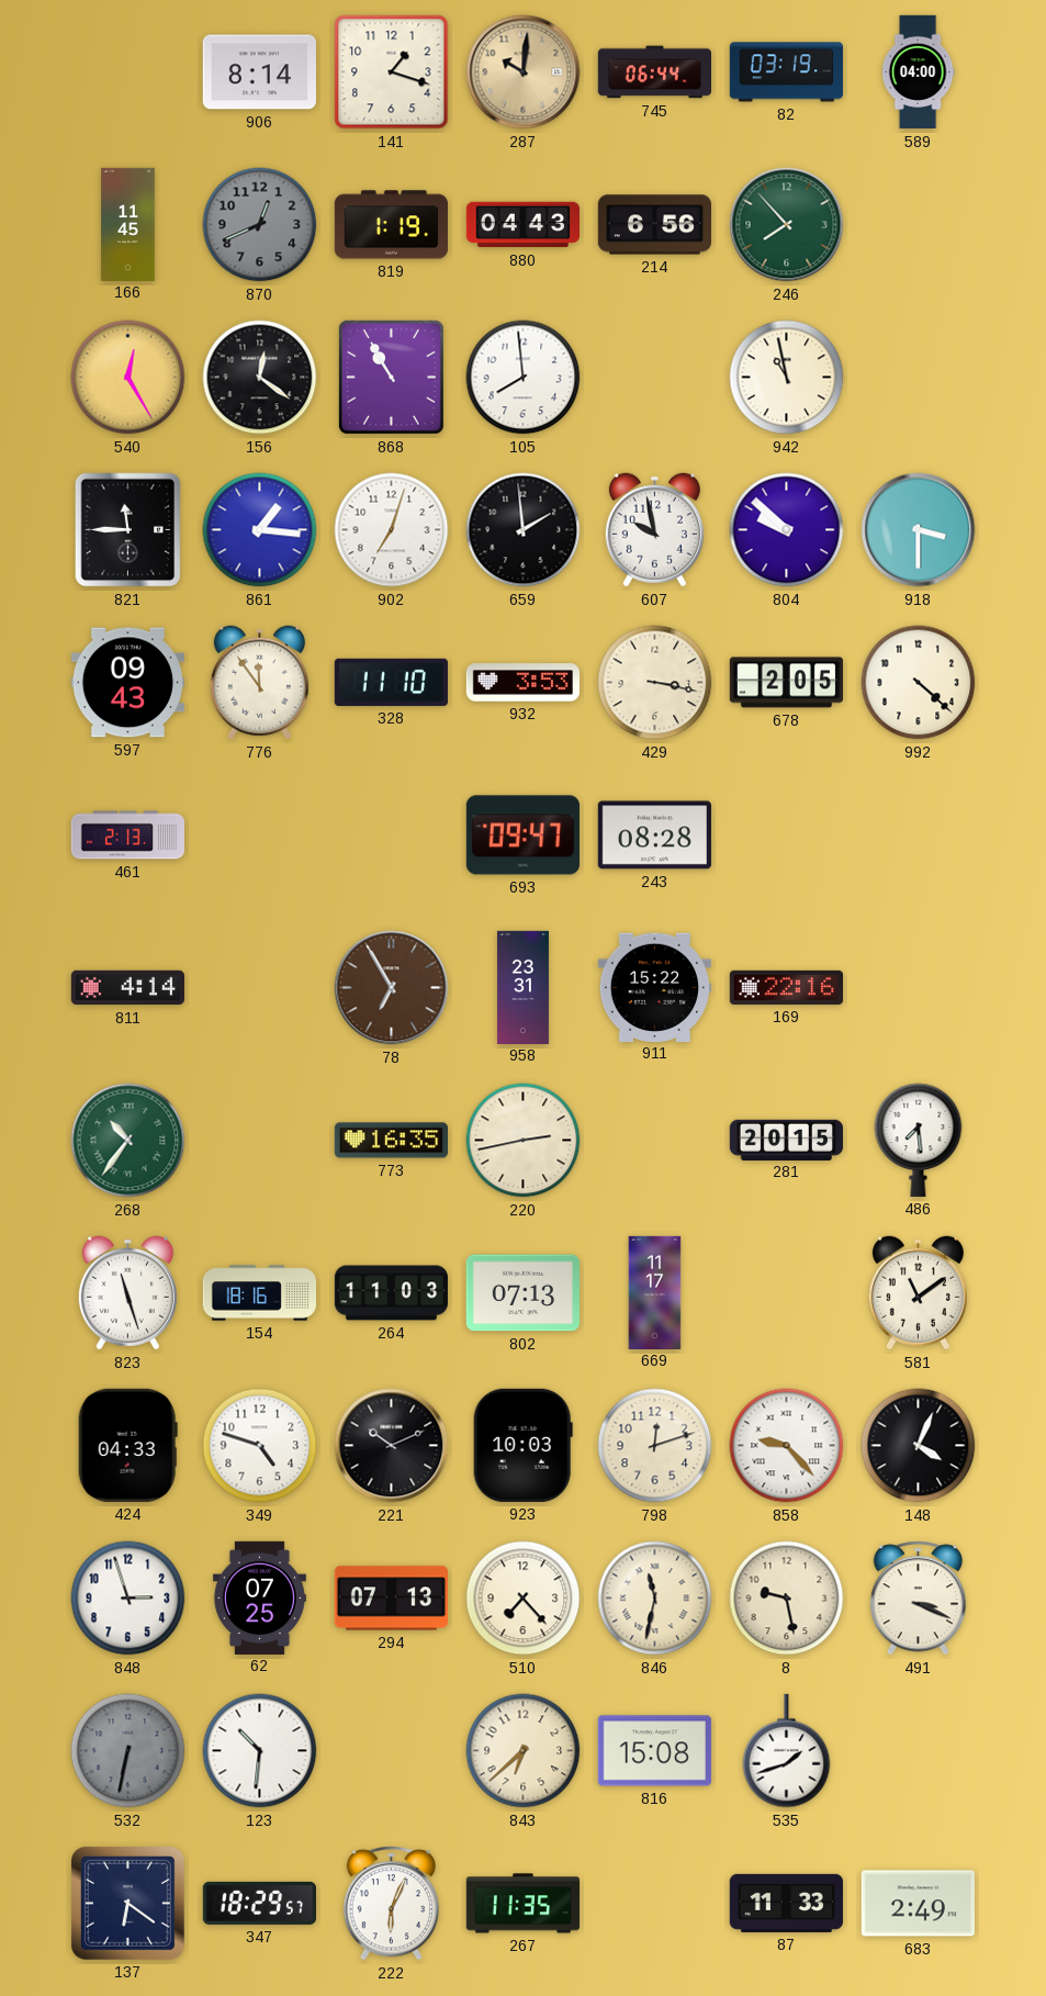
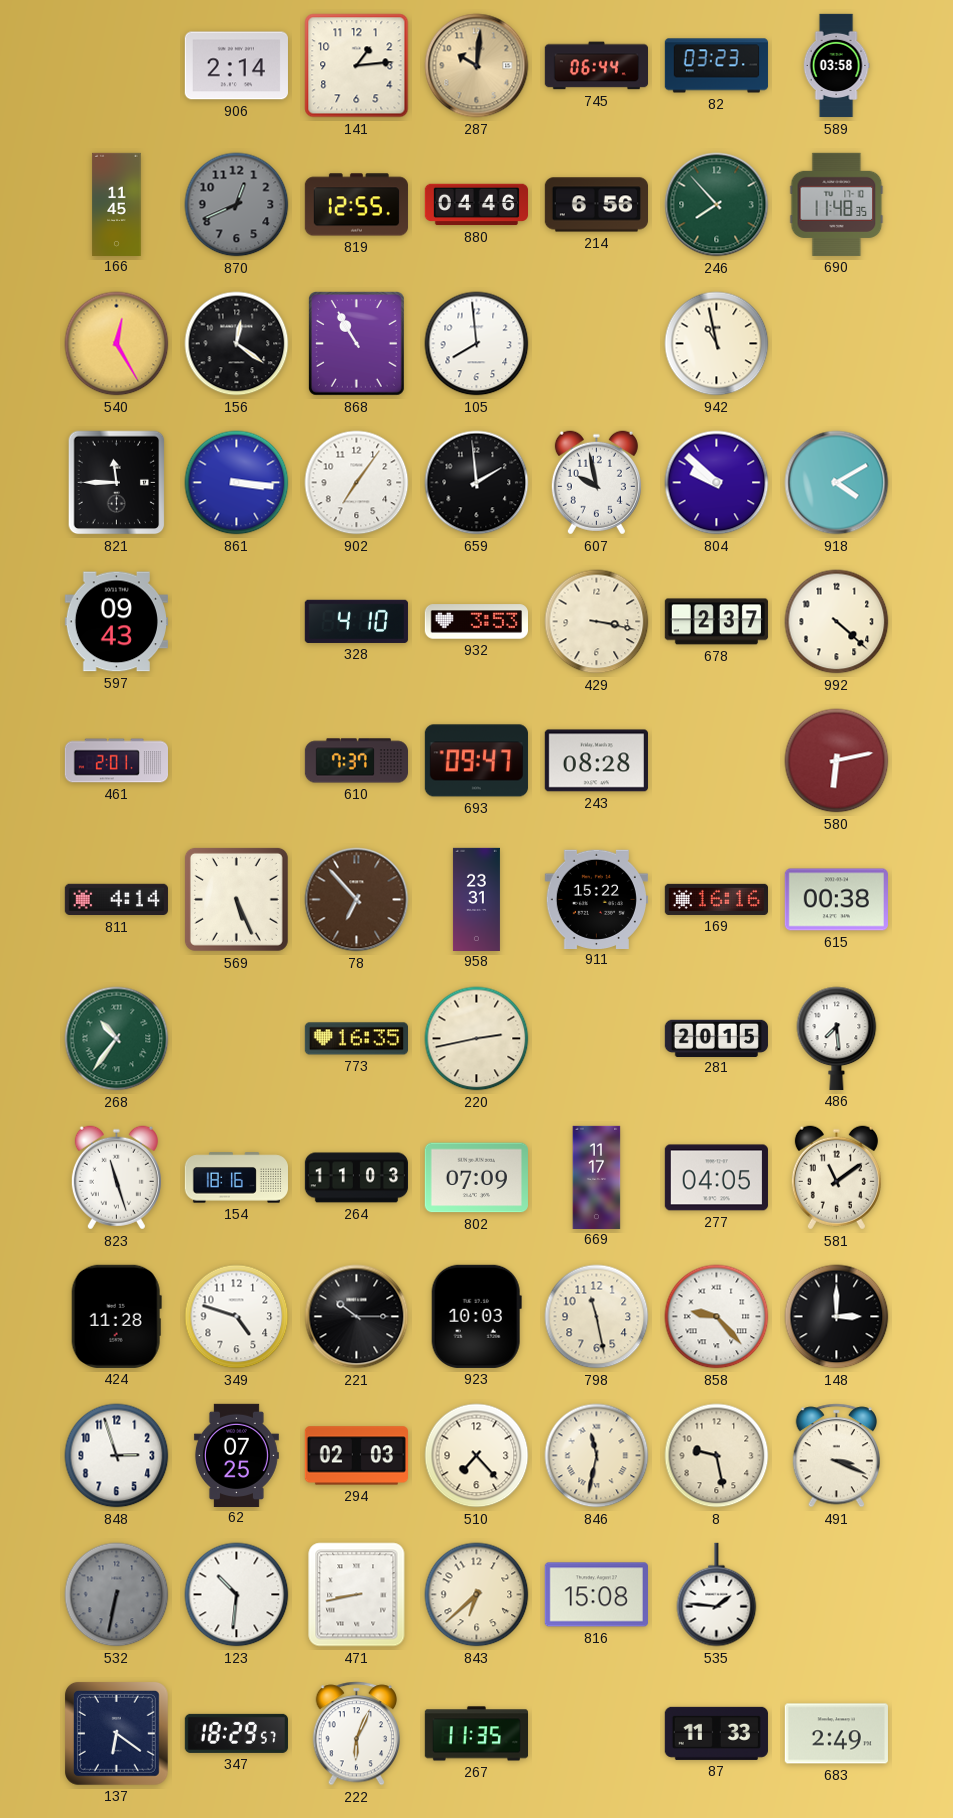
906: 8:14 -> 2:14
141: 1:18 -> 1:14
82: 03:19 -> 03:23
589: 04:00 -> 03:58
819: 1:19 -> 12:55
880: 04:43 -> 04:46
690: none -> 11:48
861: 1:16 -> 3:16
902: 7:03 -> 7:06
918: 3:30 -> 4:10
776: 11:54 -> none
328: 11:10 -> 4:10
678: 2:05 -> 2:37
461: 2:13 -> 2:01
610: none -> 7:37
580: none -> 6:13
569: none -> 5:26
78: 6:55 -> 6:53
169: 22:16 -> 16:16
615: none -> 00:38
802: 07:13 -> 07:09
277: none -> 04:05
424: 04:33 -> 11:28
221: 10:11 -> 10:15
798: 12:12 -> 11:28
148: 4:04 -> 3:00
294: 07:13 -> 02:03
471: none -> 8:43
535: 1:42 -> 1:46
